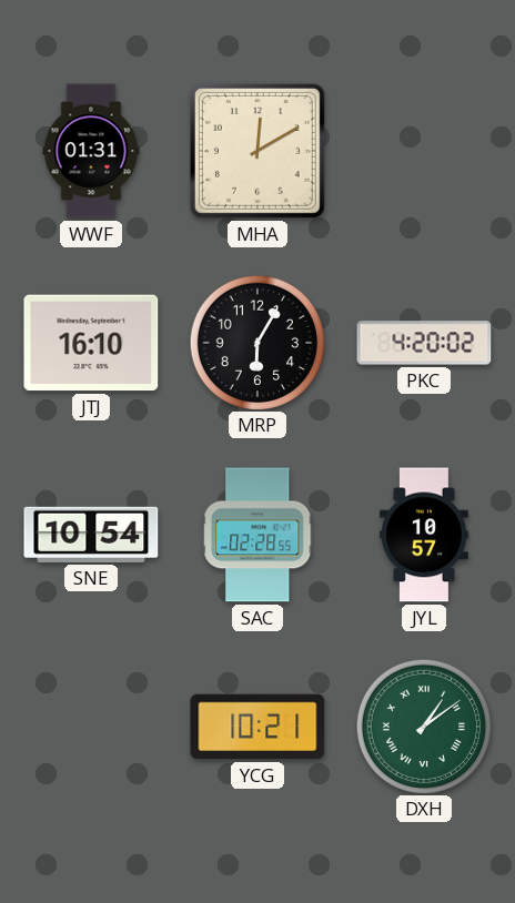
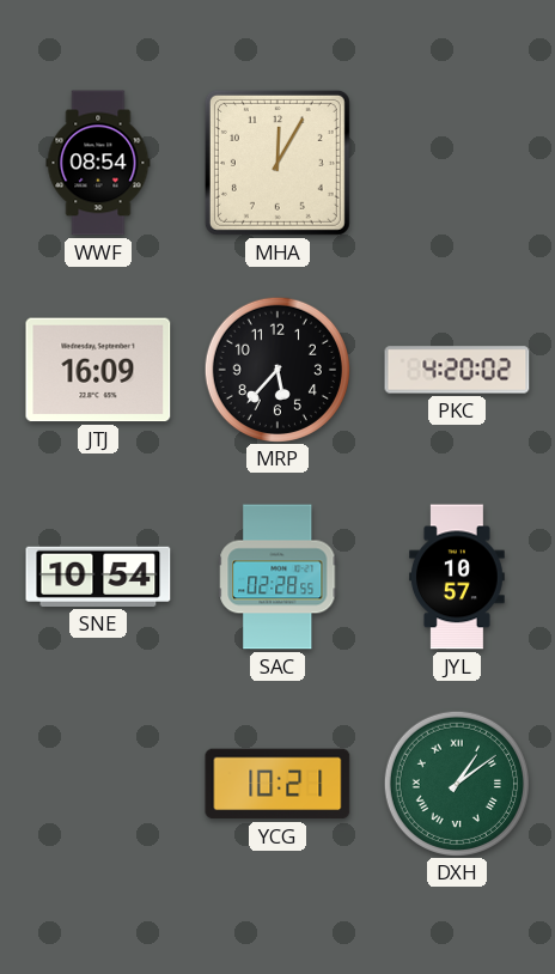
WWF: 01:31 -> 08:54
MHA: 12:10 -> 12:05
JTJ: 16:10 -> 16:09
MRP: 6:05 -> 5:37
